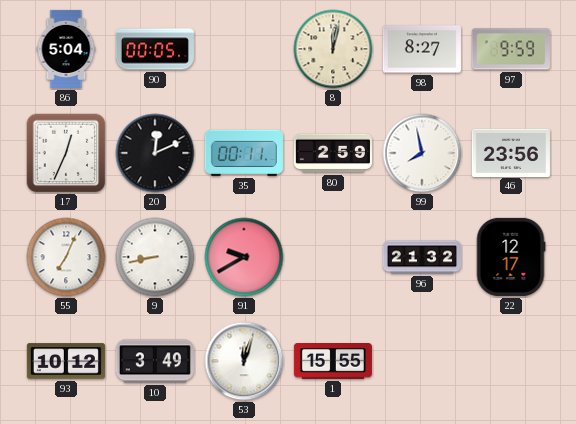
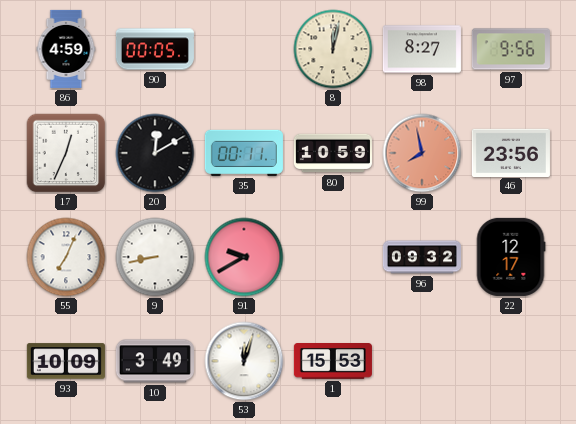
86: 5:04 -> 4:59
97: 9:59 -> 9:56
20: 12:11 -> 12:10
80: 2:59 -> 10:59
99 dial: white -> salmon
96: 21:32 -> 09:32
93: 10:12 -> 10:09
1: 15:55 -> 15:53
